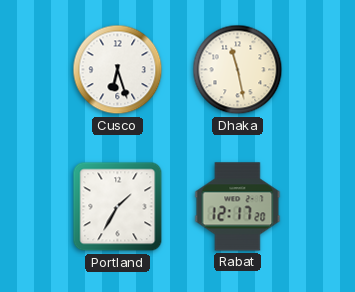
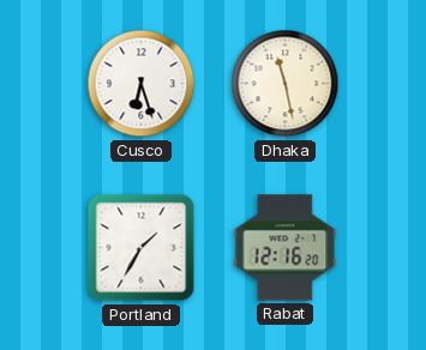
Rabat: 12:17 -> 12:16
